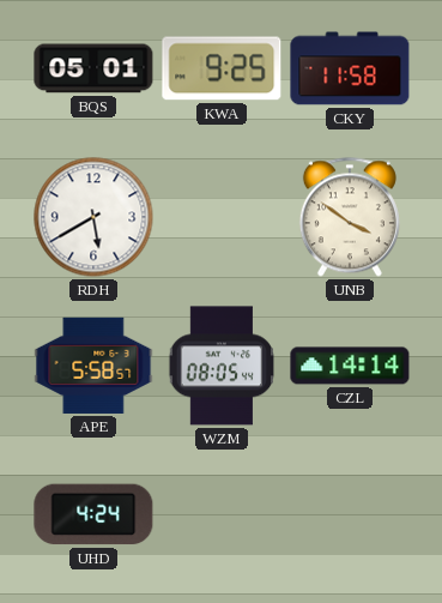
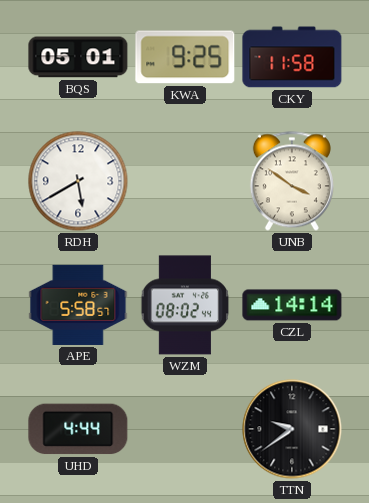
WZM: 08:05 -> 08:02
UHD: 4:24 -> 4:44
TTN: none -> 9:39
